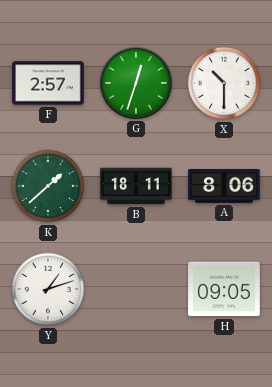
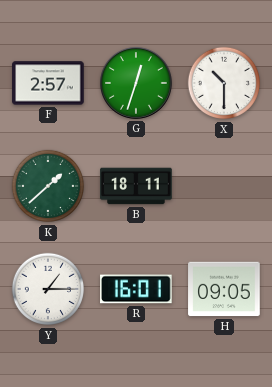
A: 8:06 -> none
Y: 1:12 -> 1:15
R: none -> 16:01
